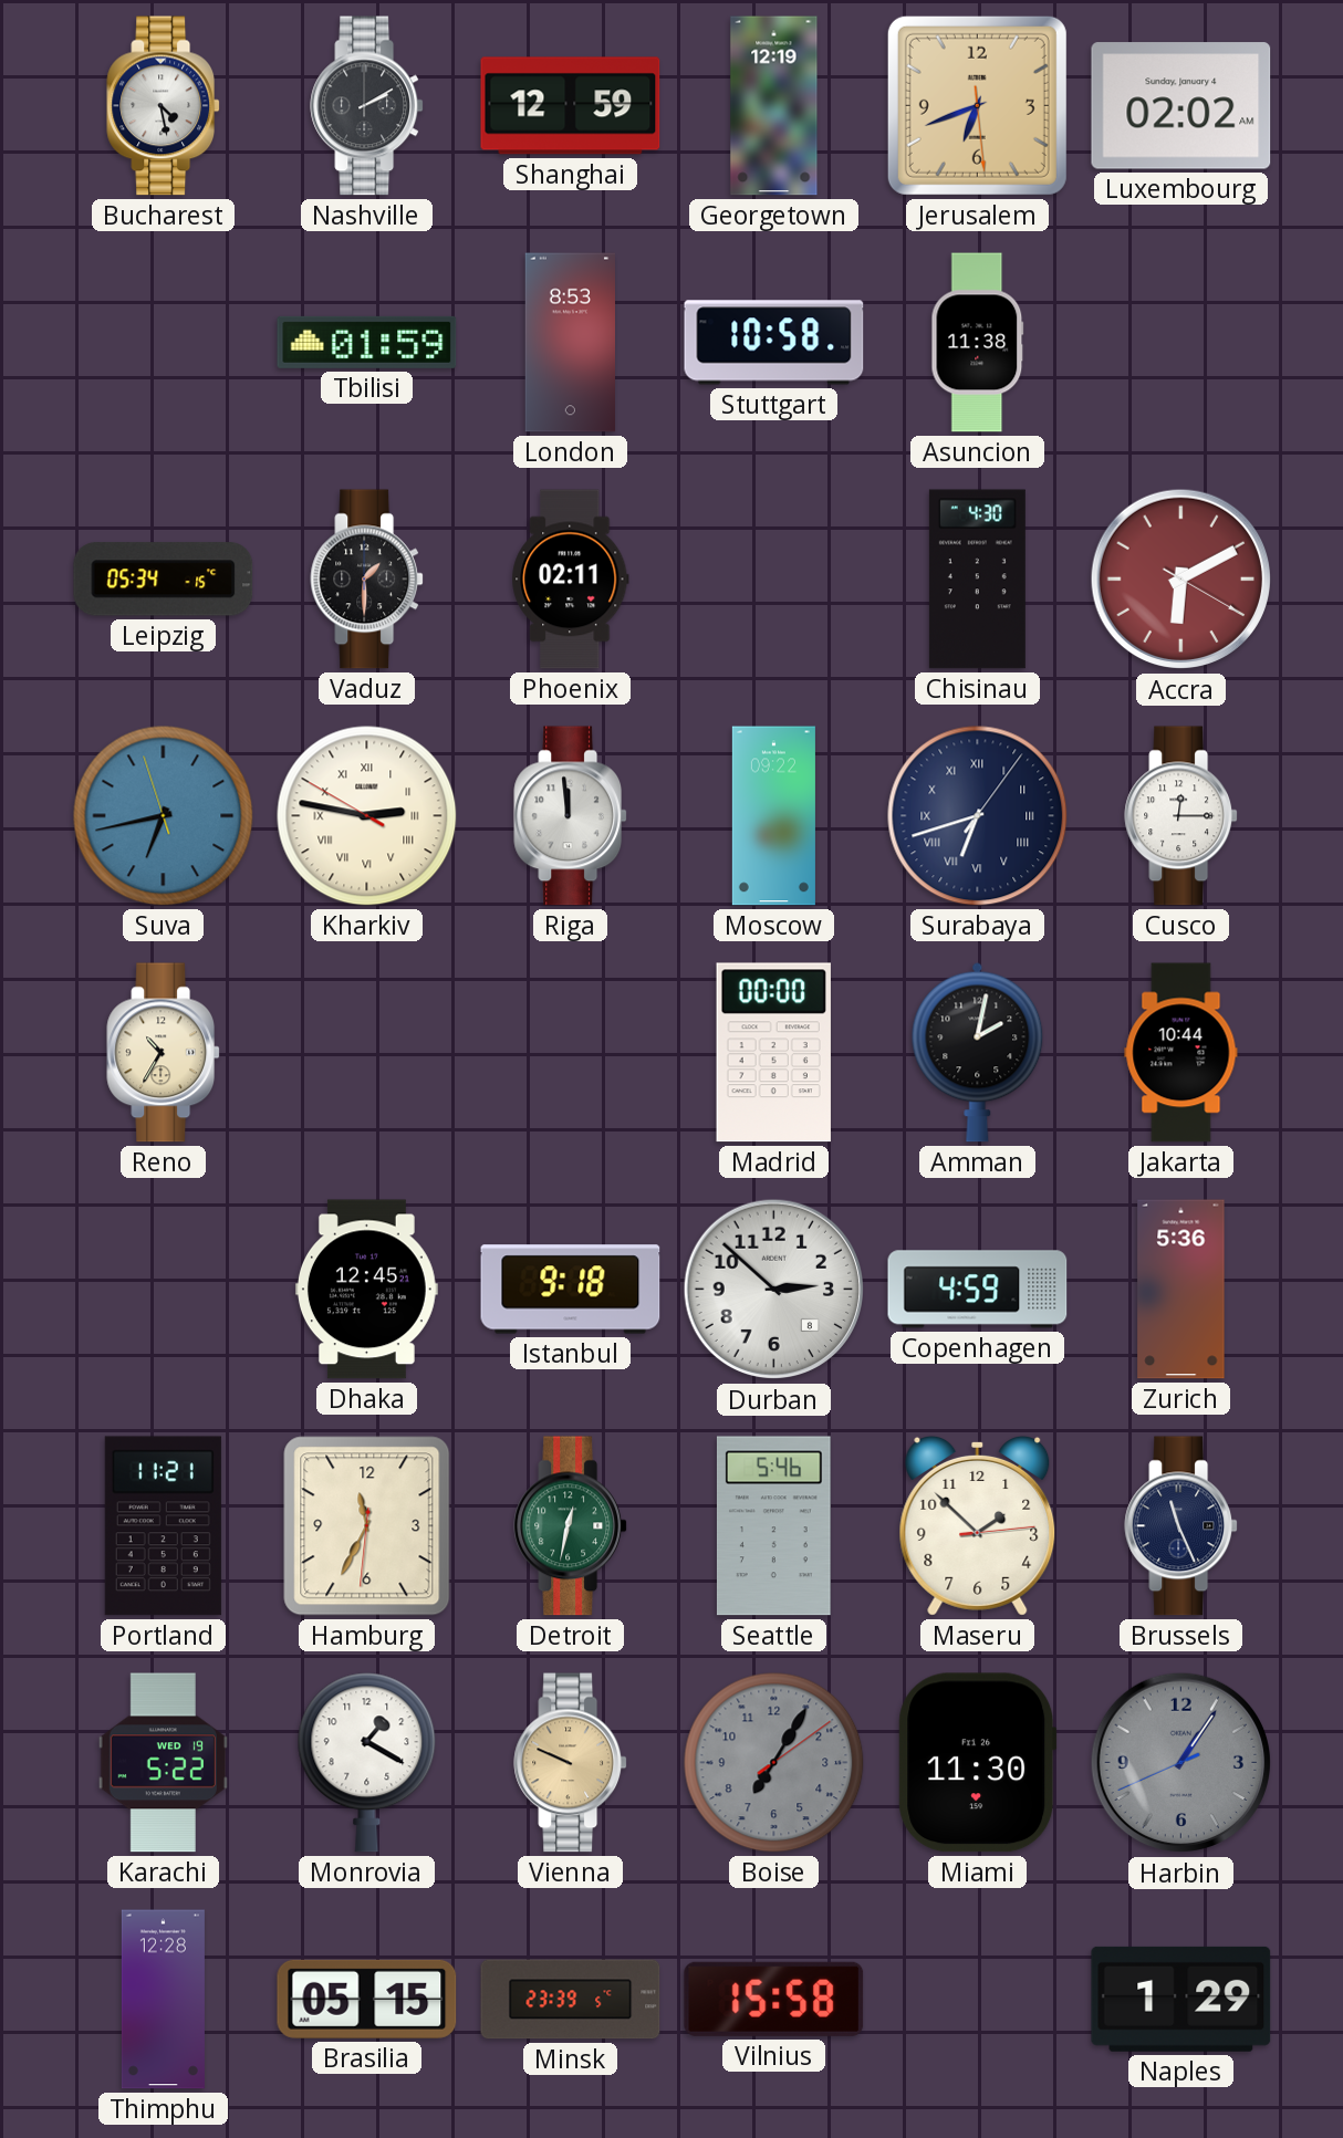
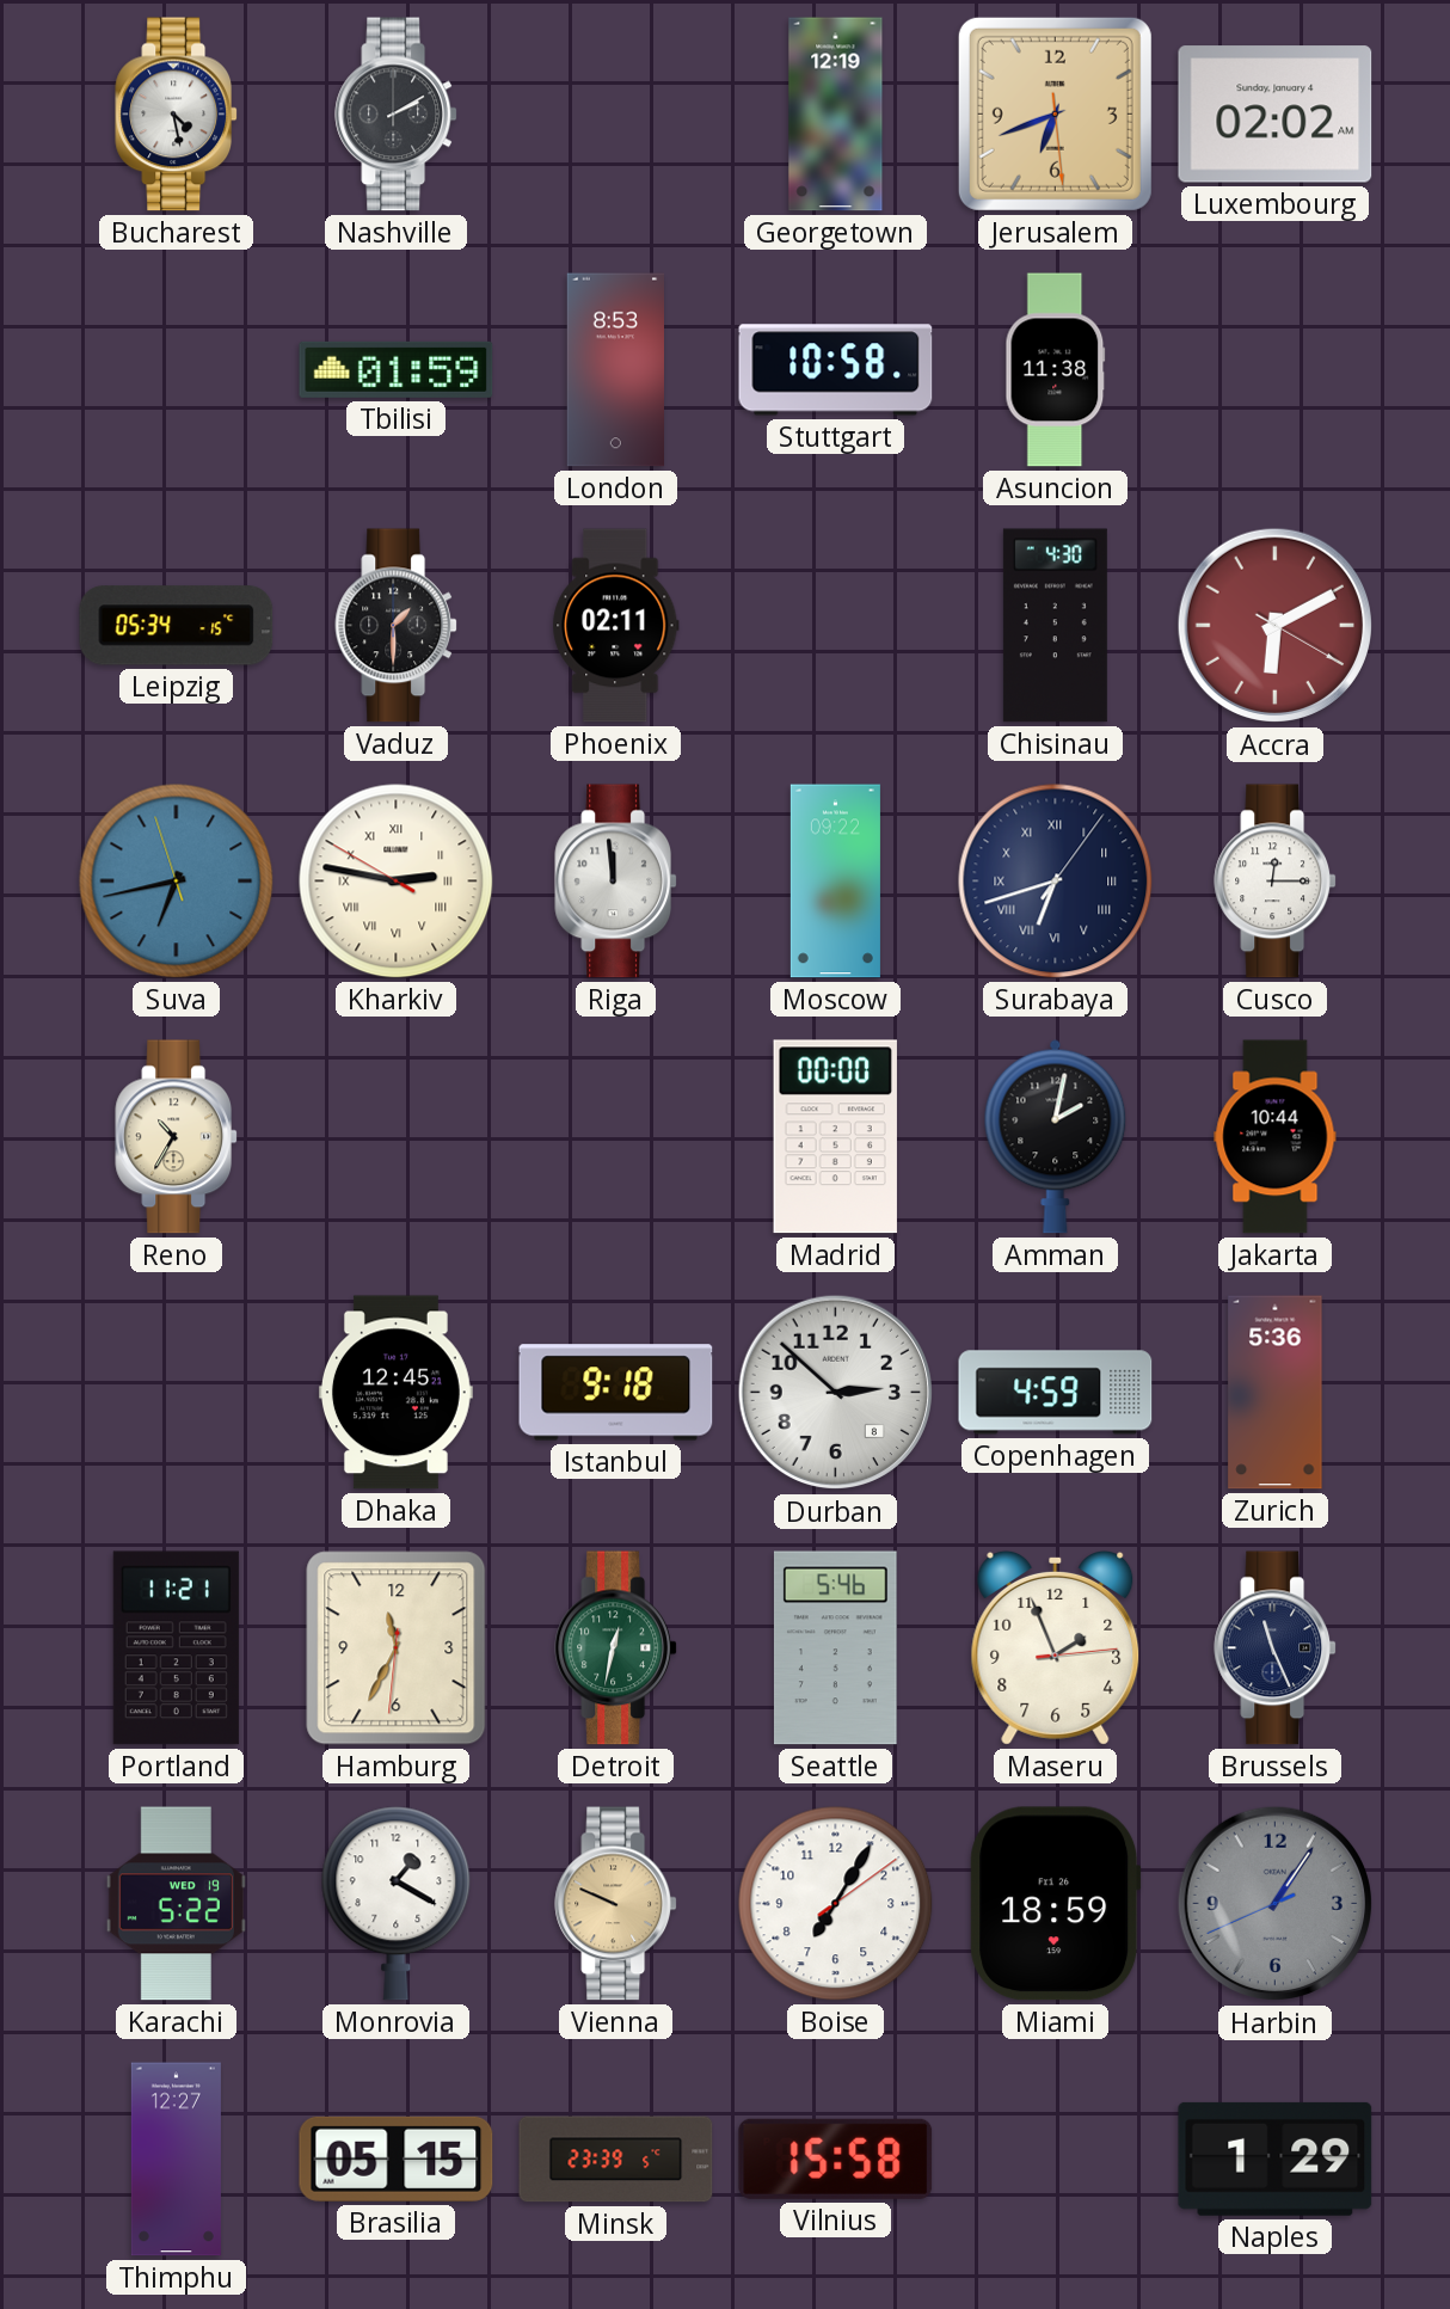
Shanghai: 12:59 -> none
Maseru: 1:52 -> 1:56
Boise dial: grey -> white
Miami: 11:30 -> 18:59
Thimphu: 12:28 -> 12:27
